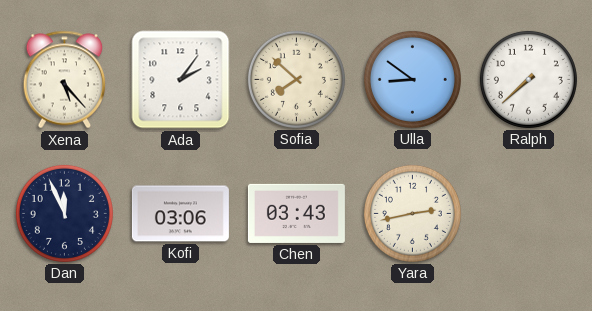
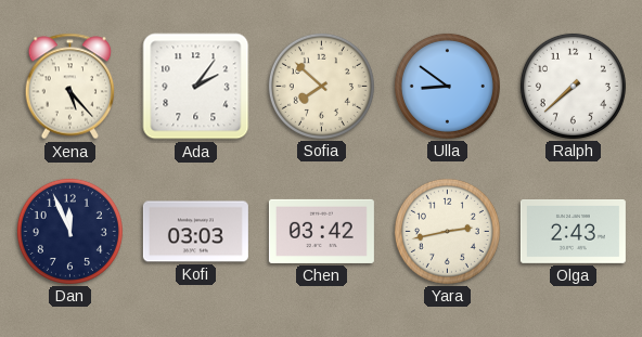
Kofi: 03:06 -> 03:03
Chen: 03:43 -> 03:42
Olga: none -> 2:43
